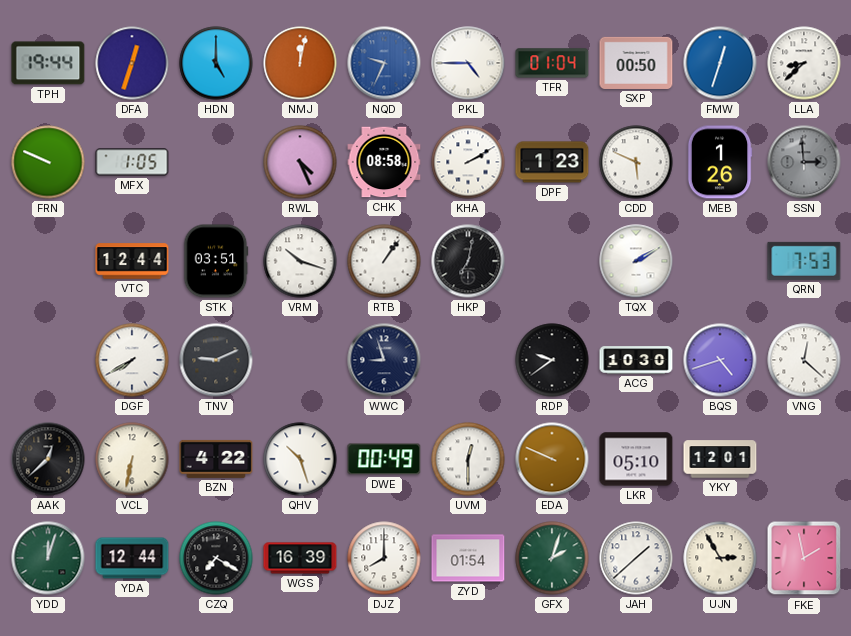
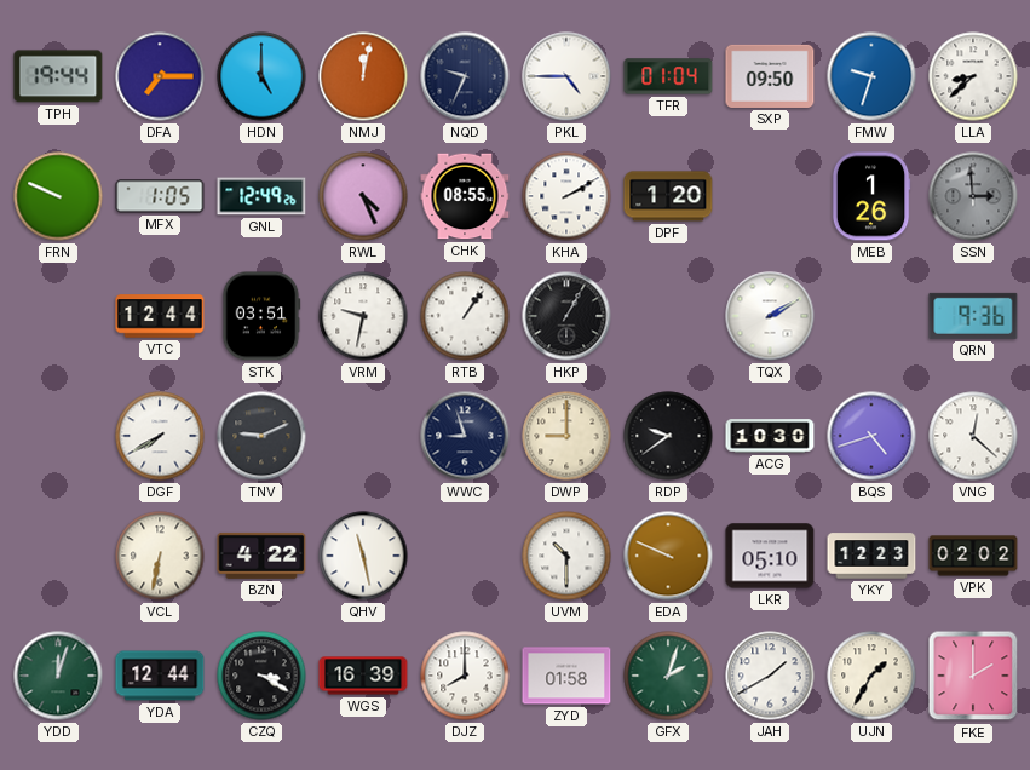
DFA: 12:33 -> 7:15
NQD dial: blue -> navy
SXP: 00:50 -> 09:50
FMW: 12:33 -> 9:33
GNL: none -> 12:49
CHK: 08:58 -> 08:55
DPF: 1:23 -> 1:20
CDD: 5:49 -> none
VRM: 10:18 -> 9:32
HKP: 7:02 -> 1:05
QRN: 7:53 -> 9:36
DWP: none -> 9:00
AAK: 12:38 -> none
QHV: 10:27 -> 11:28
DWE: 00:49 -> none
UVM: 12:30 -> 10:30
YKY: 12:01 -> 12:23
VPK: none -> 02:02
CZQ: 7:20 -> 3:20
ZYD: 01:54 -> 01:58
JAH: 1:38 -> 1:40
UJN: 2:55 -> 1:35
FKE: 1:58 -> 2:00
